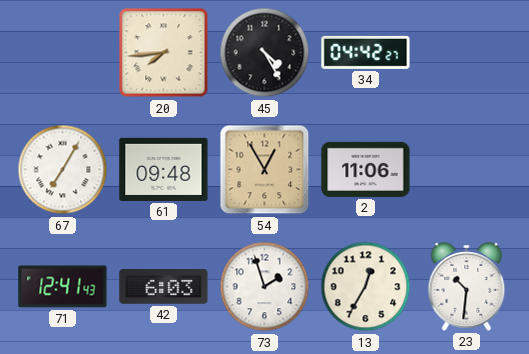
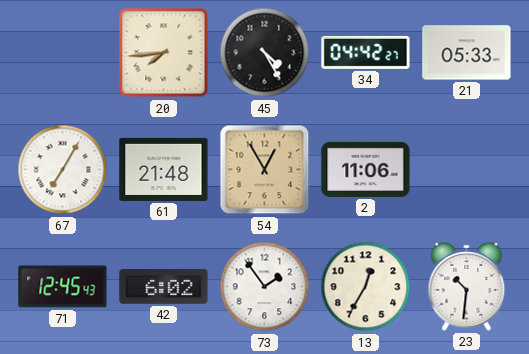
21: none -> 05:33
61: 09:48 -> 21:48
71: 12:41 -> 12:45
42: 6:03 -> 6:02
73: 1:57 -> 1:54
